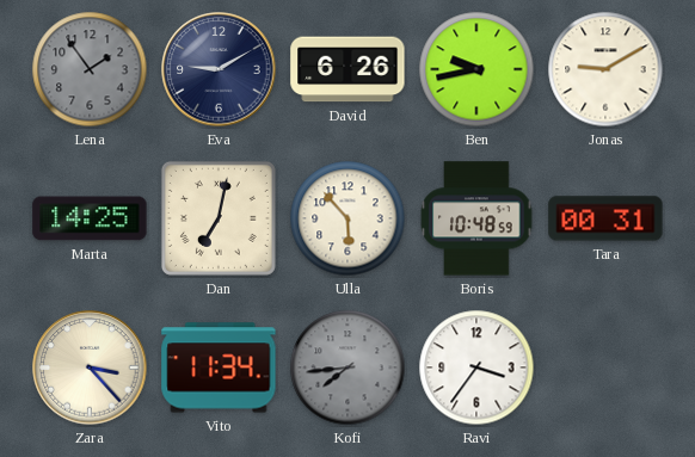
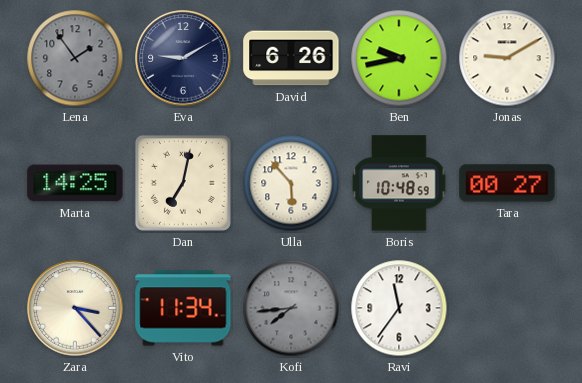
Tara: 00:31 -> 00:27
Ravi: 3:36 -> 11:36
